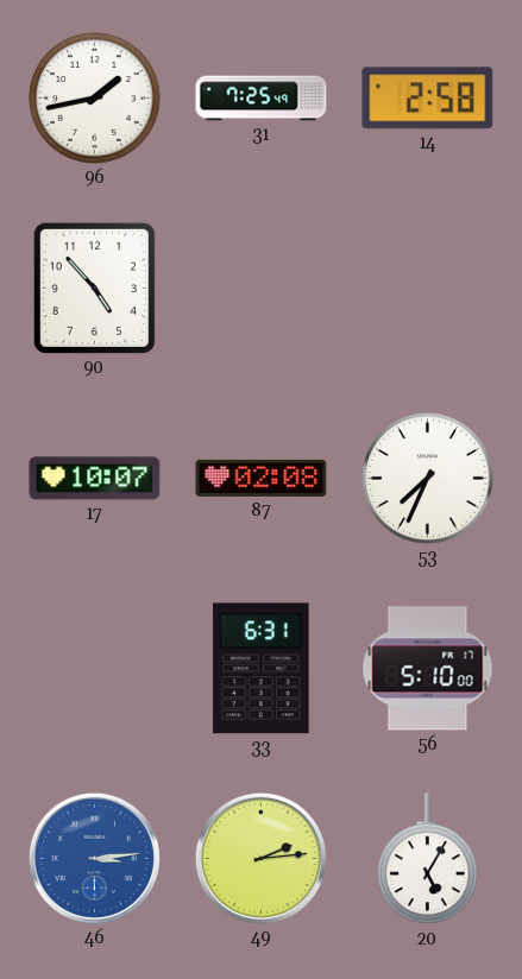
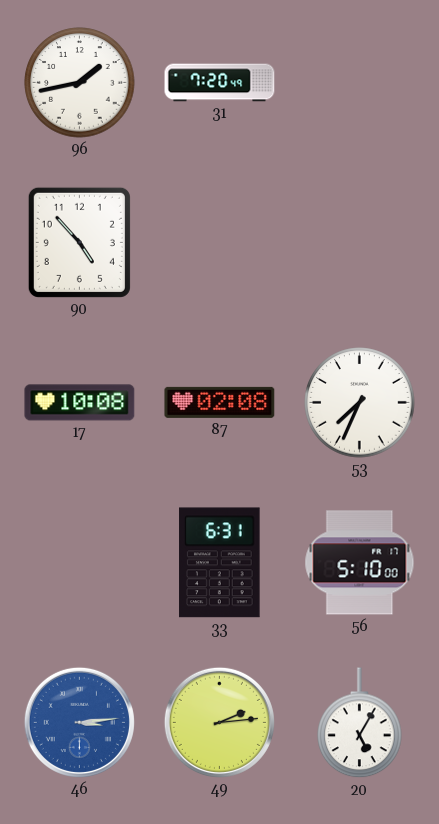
31: 7:25 -> 7:20
14: 2:58 -> none
17: 10:07 -> 10:08
